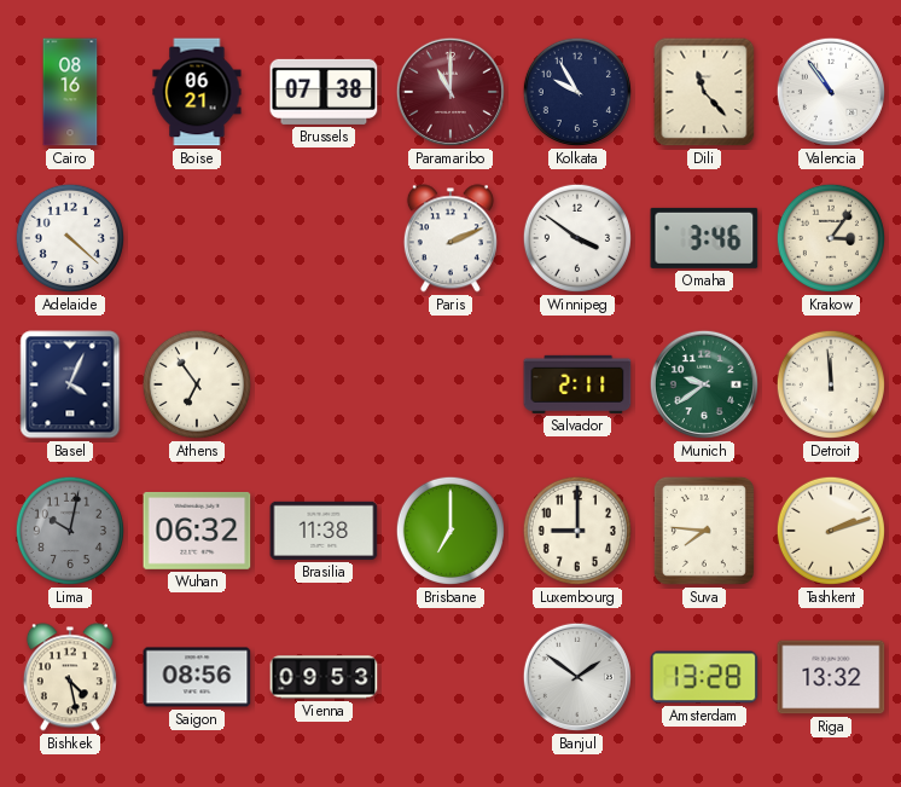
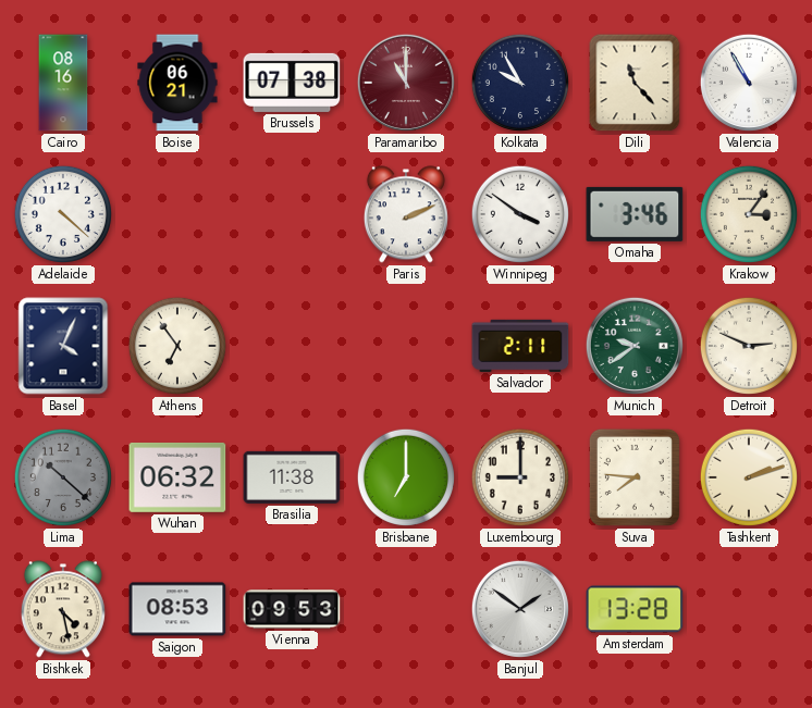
Valencia: 10:54 -> 10:55
Detroit: 11:59 -> 2:49
Lima: 10:02 -> 10:22
Saigon: 08:56 -> 08:53
Riga: 13:32 -> none
